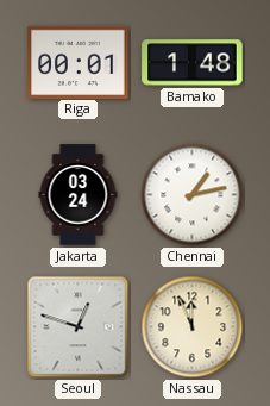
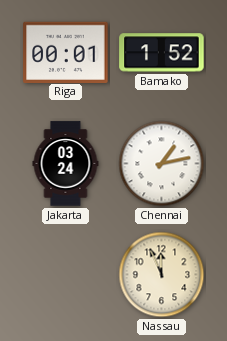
Bamako: 1:48 -> 1:52
Seoul: 12:48 -> none
